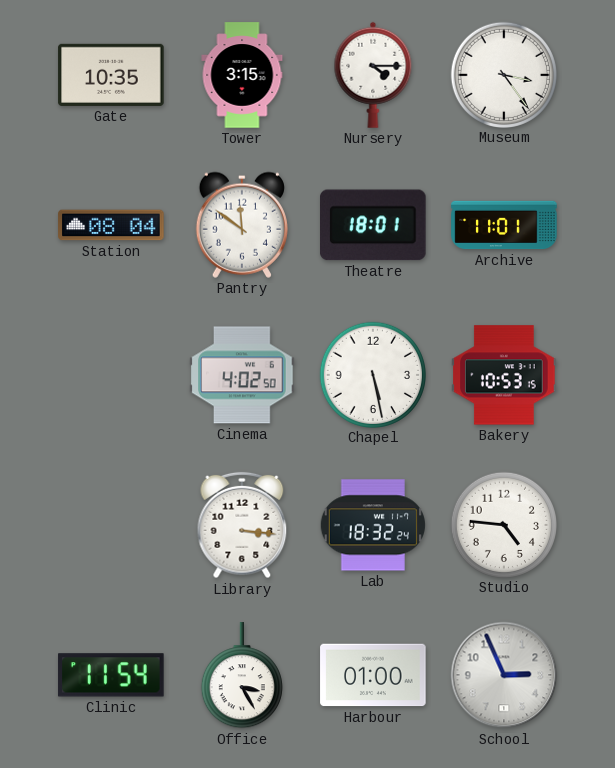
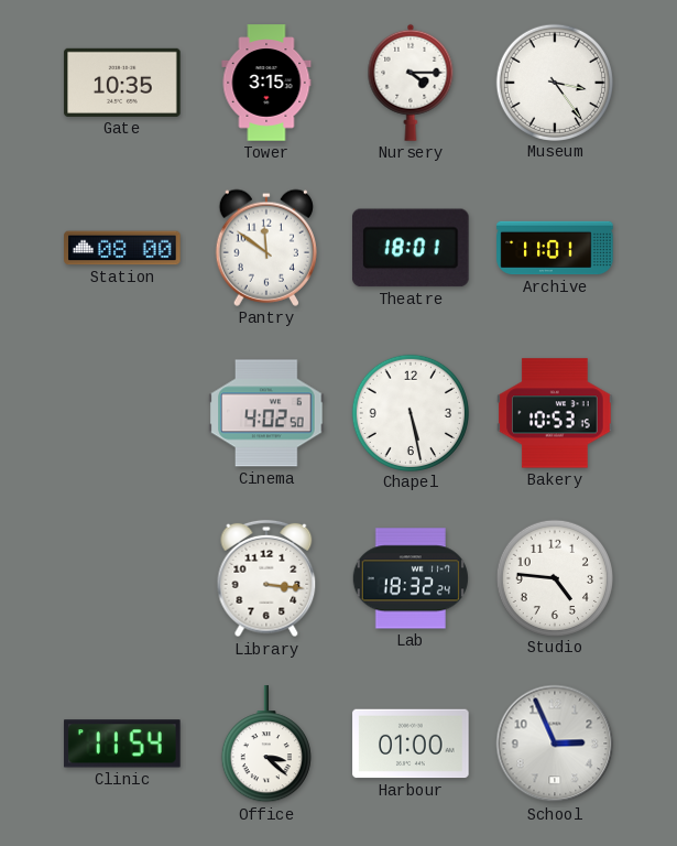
Station: 08:04 -> 08:00
Office: 3:25 -> 3:22
